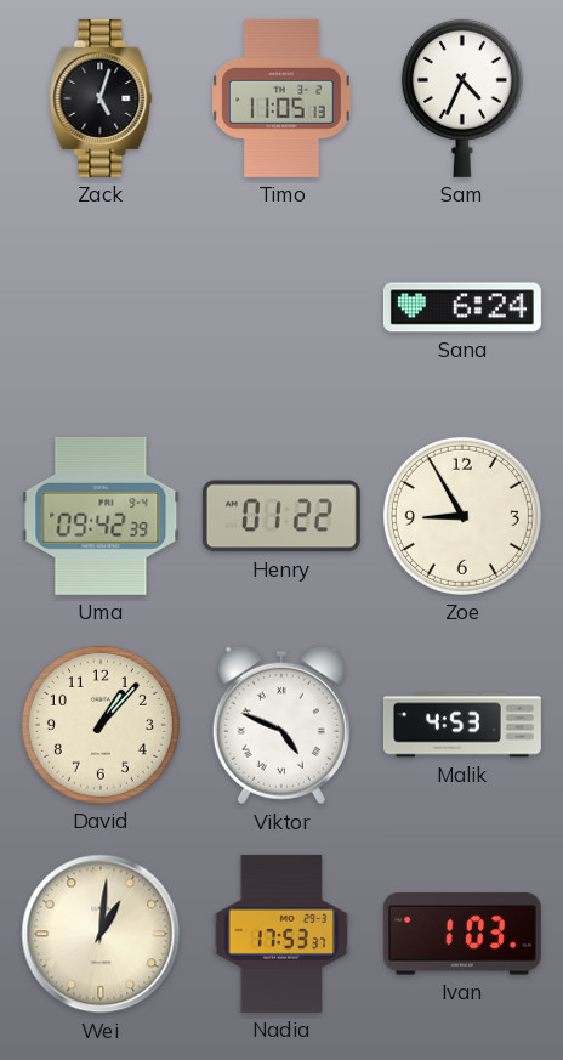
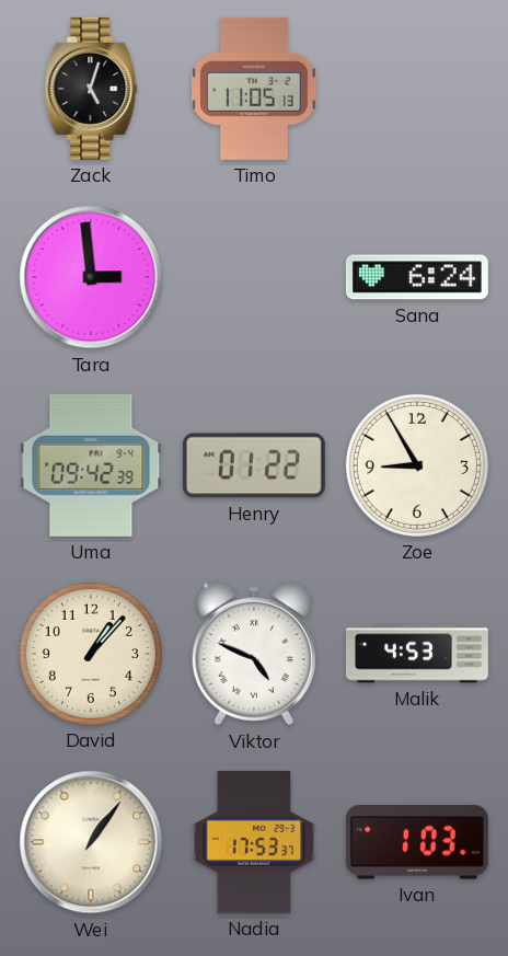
Sam: 4:34 -> none
Tara: none -> 2:59
Wei: 1:01 -> 1:06
